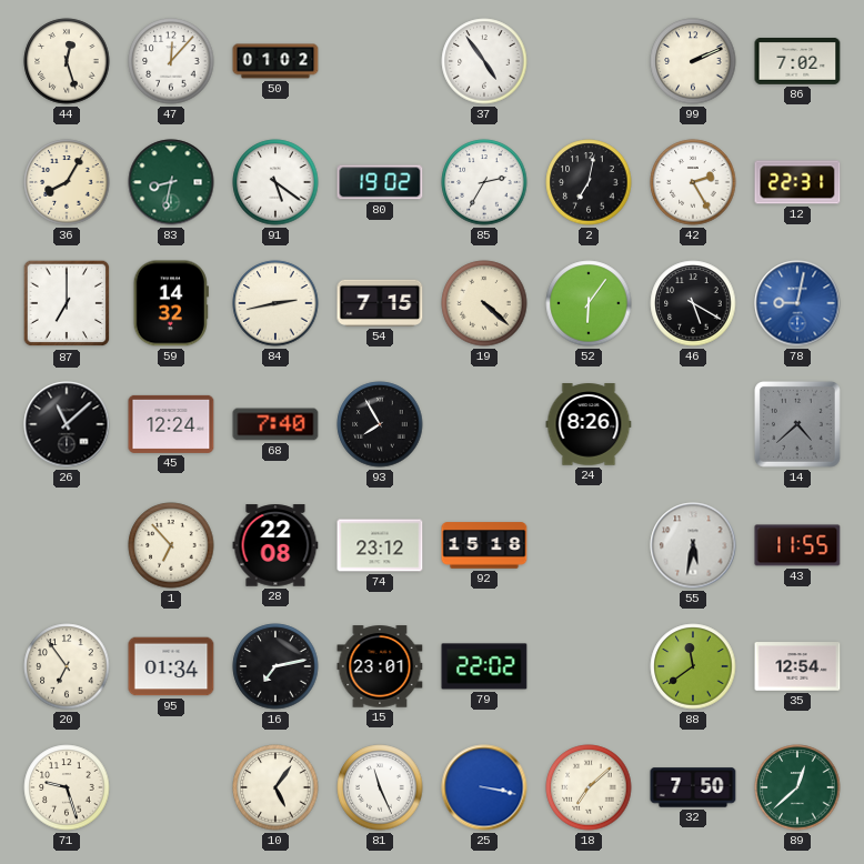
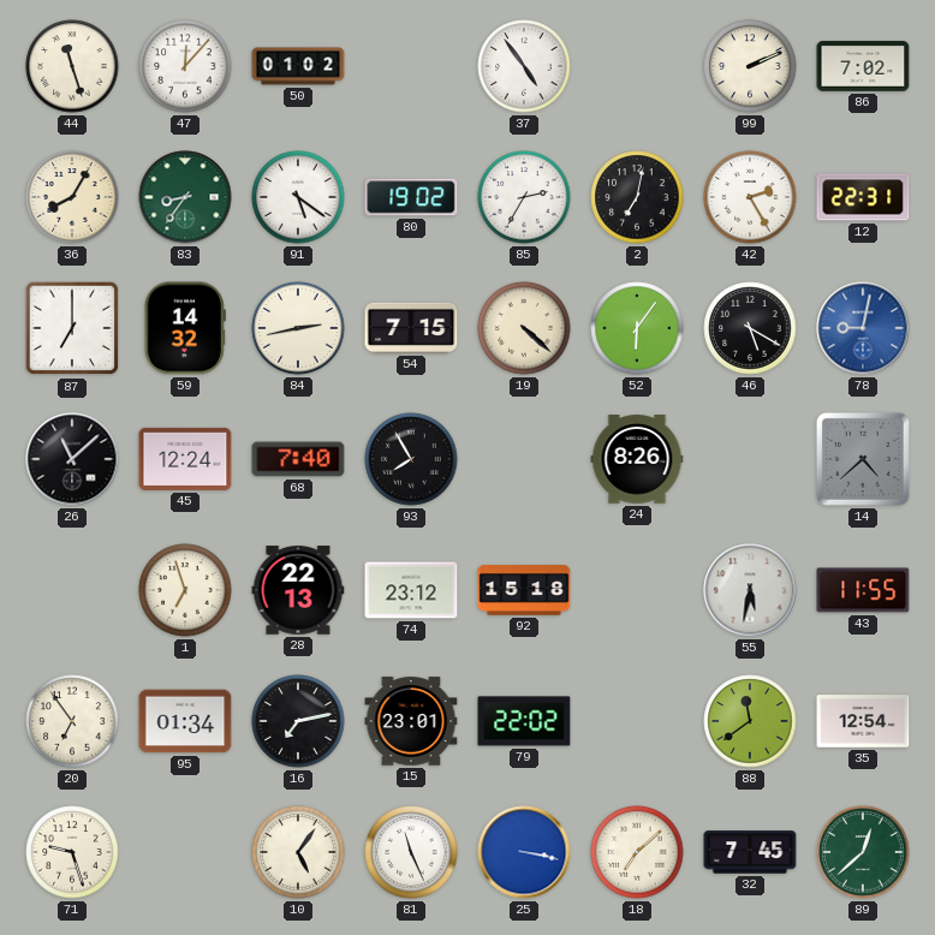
44: 12:27 -> 11:27
83: 8:32 -> 8:36
1: 6:53 -> 6:57
28: 22:08 -> 22:13
32: 7:50 -> 7:45
